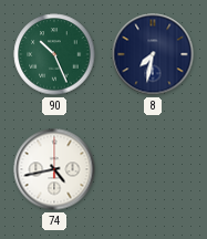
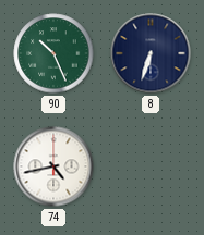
8: 7:32 -> 6:33
